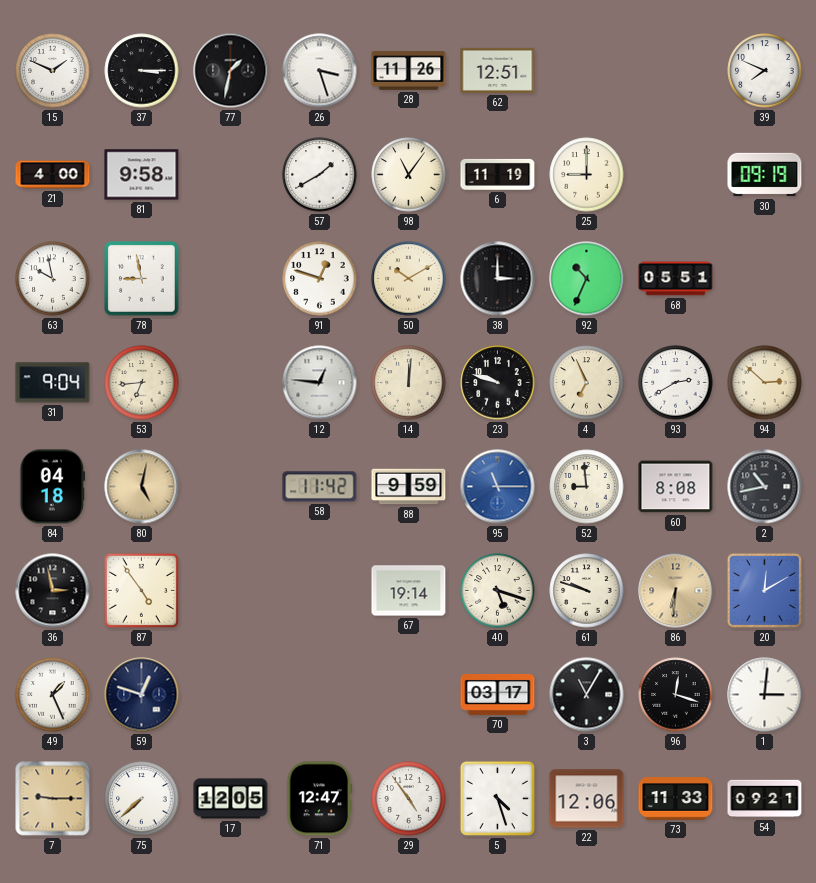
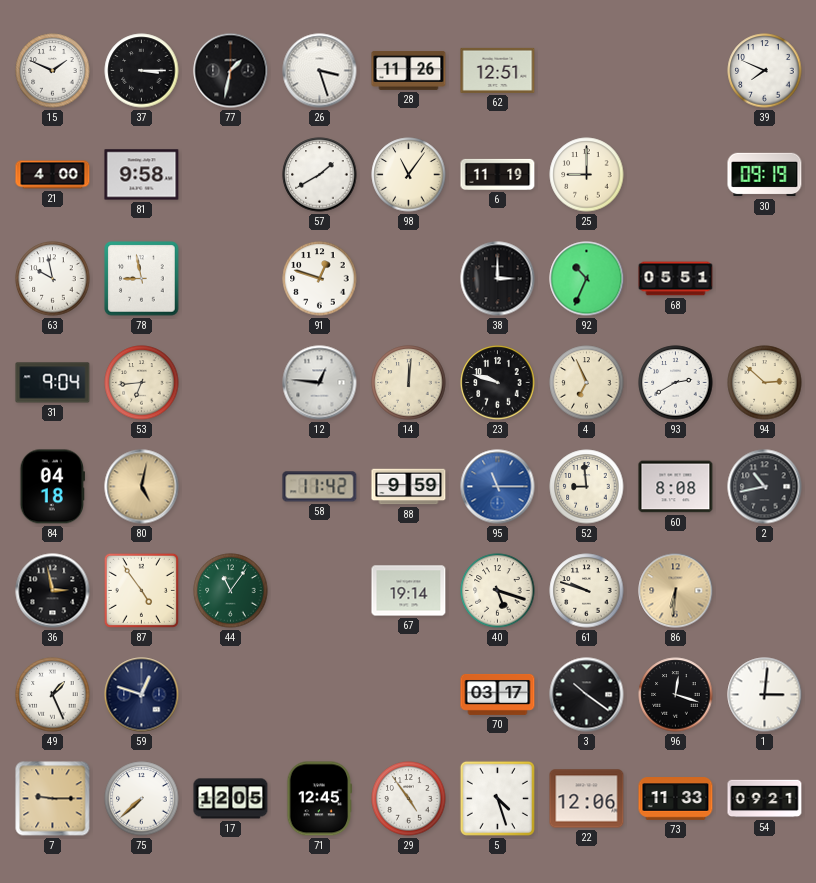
50: 10:10 -> none
44: none -> 11:06
20: 12:10 -> none
3: 11:05 -> 10:21
71: 12:47 -> 12:45
